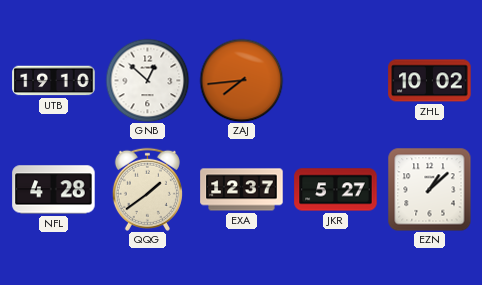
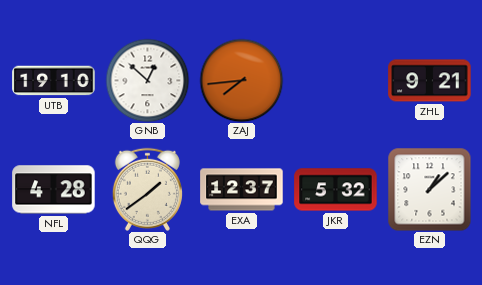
ZHL: 10:02 -> 9:21
JKR: 5:27 -> 5:32
